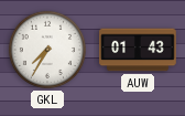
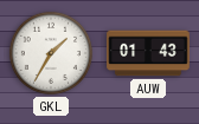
GKL: 7:35 -> 1:35
